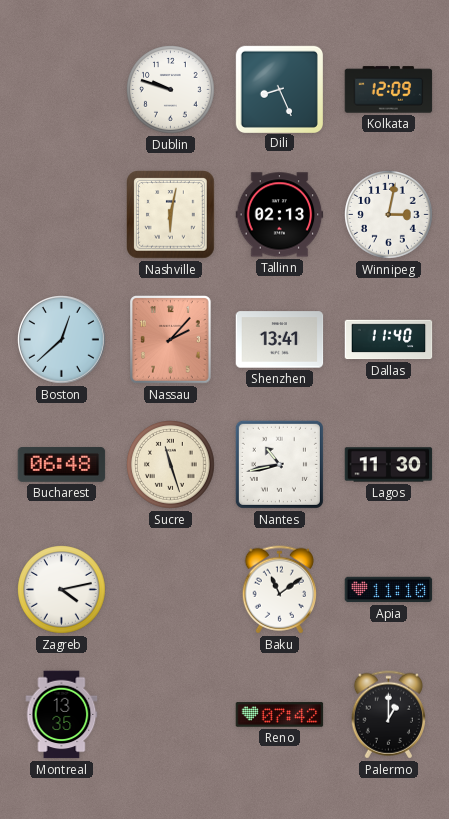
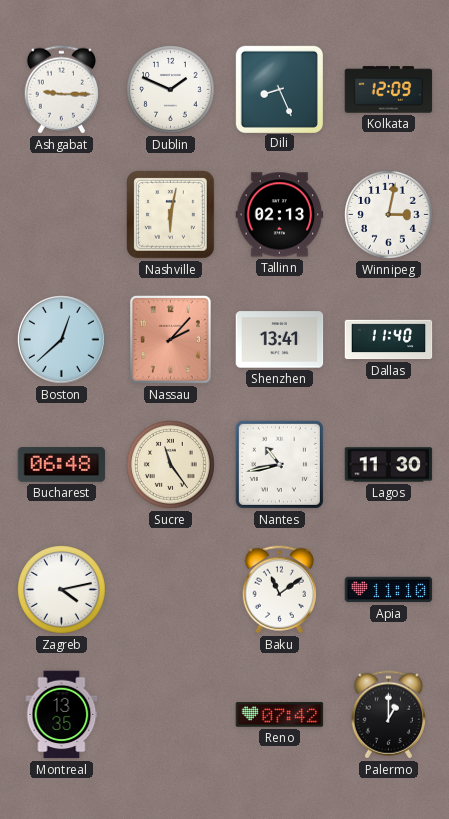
Ashgabat: none -> 9:15
Dublin: 9:48 -> 1:49
Sucre: 11:27 -> 11:24
